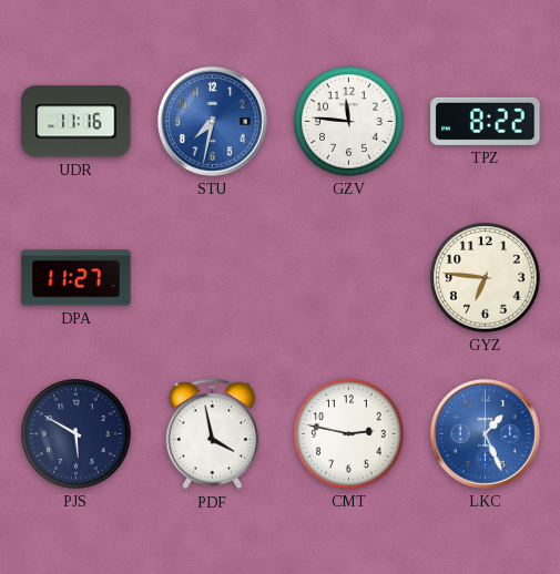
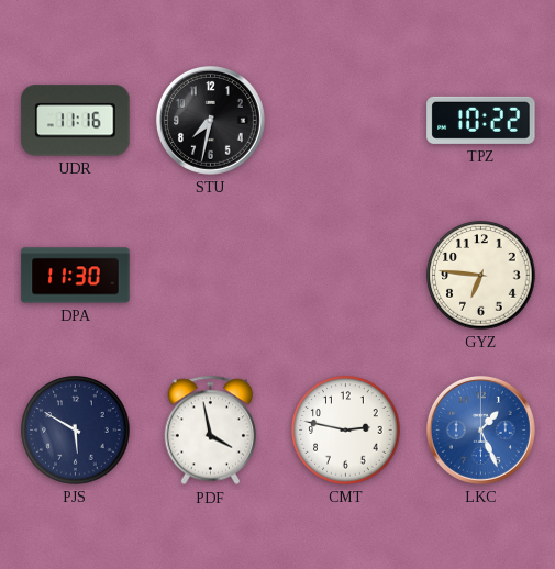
STU dial: blue -> black
GZV: 11:46 -> none
TPZ: 8:22 -> 10:22
DPA: 11:27 -> 11:30
